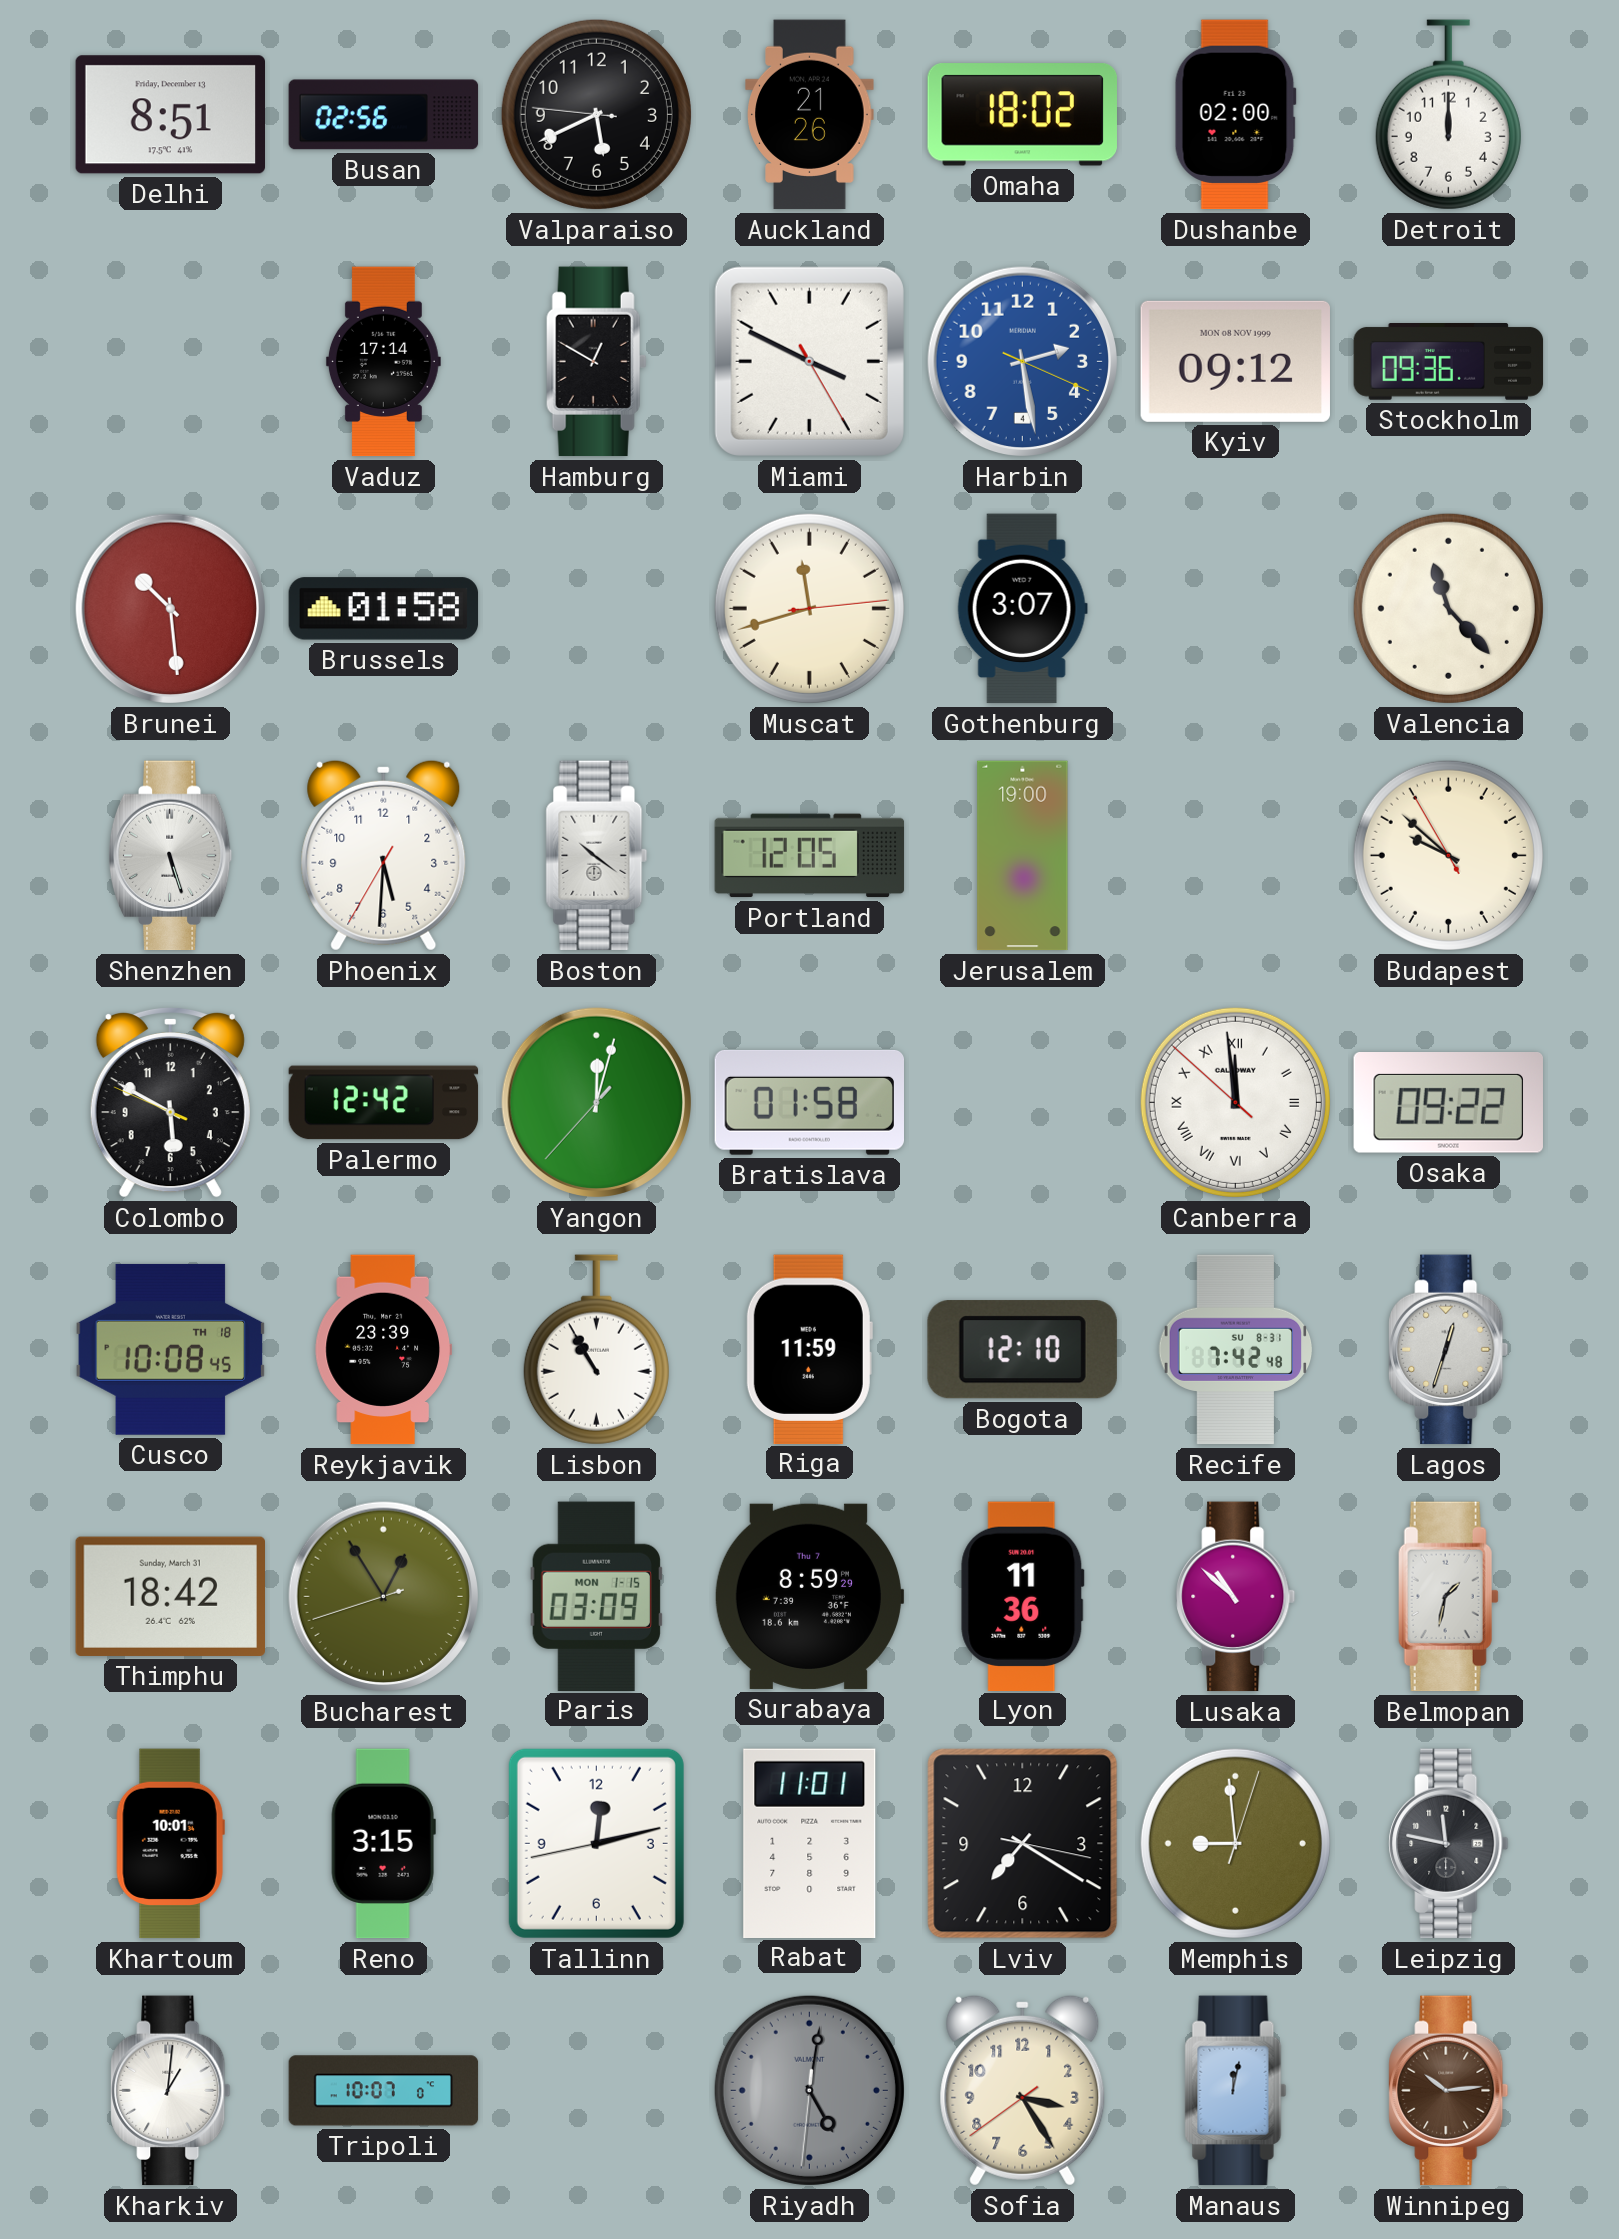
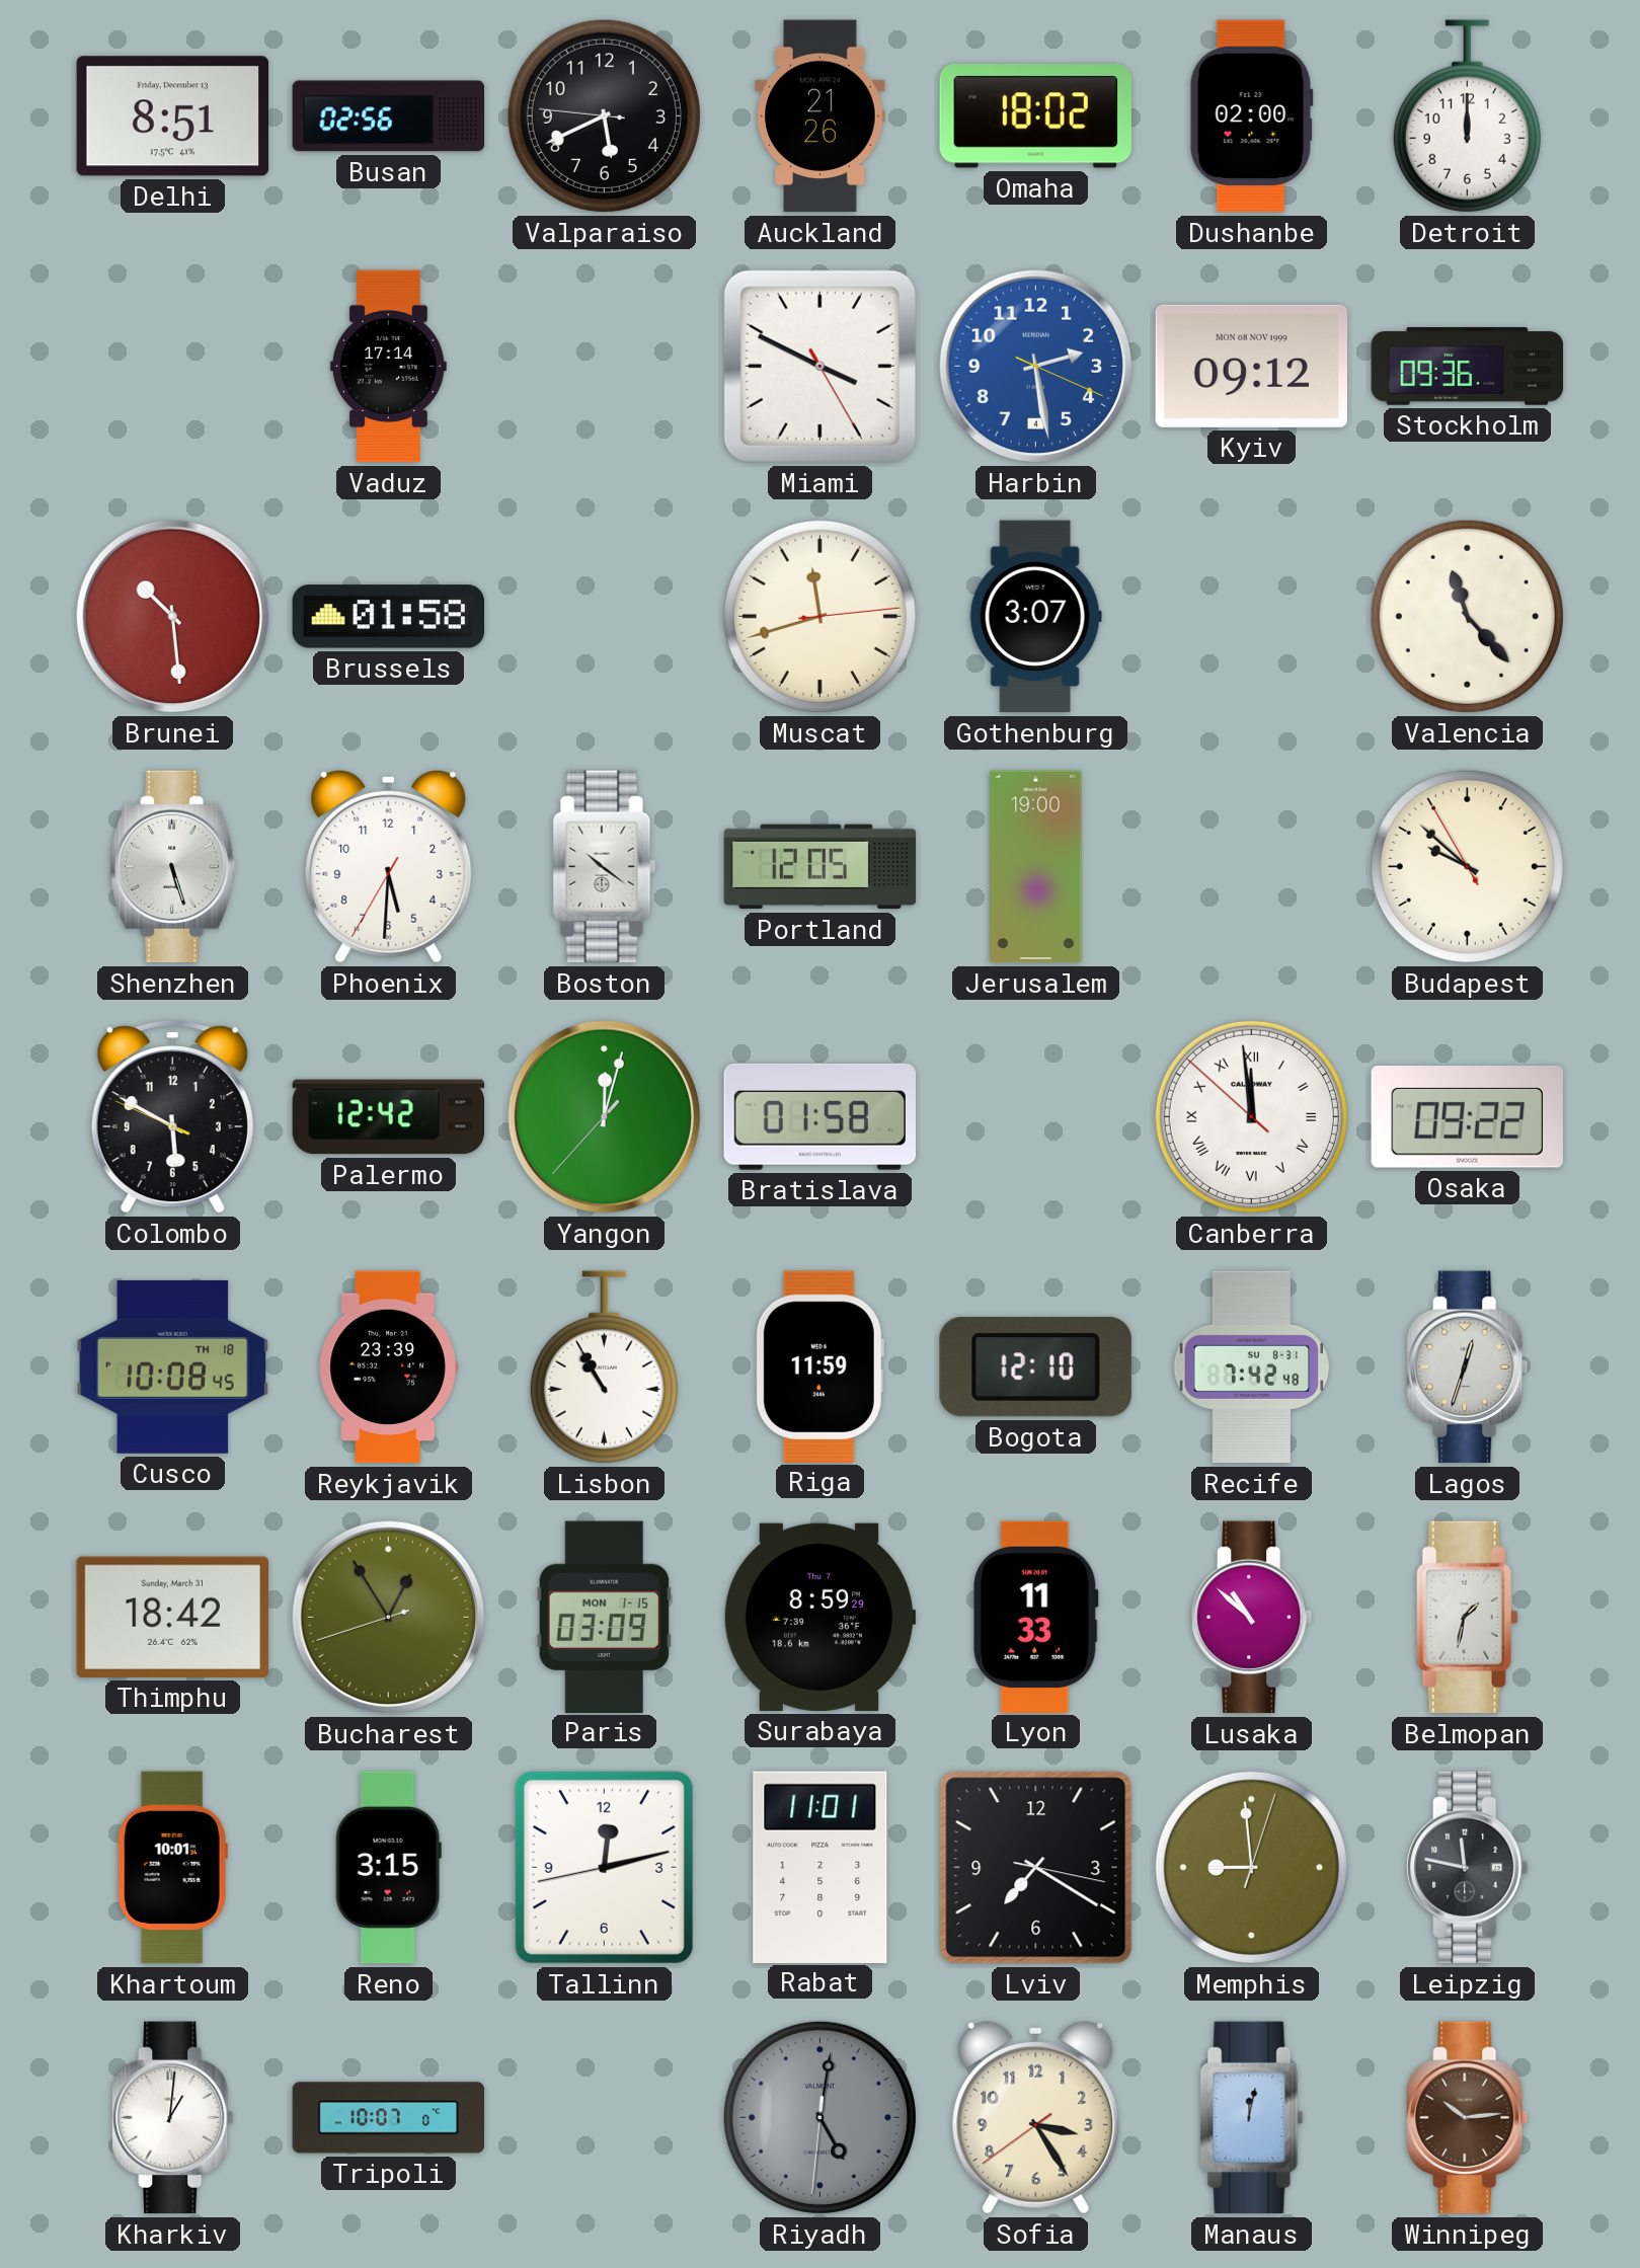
Hamburg: 12:50 -> none
Lyon: 11:36 -> 11:33
